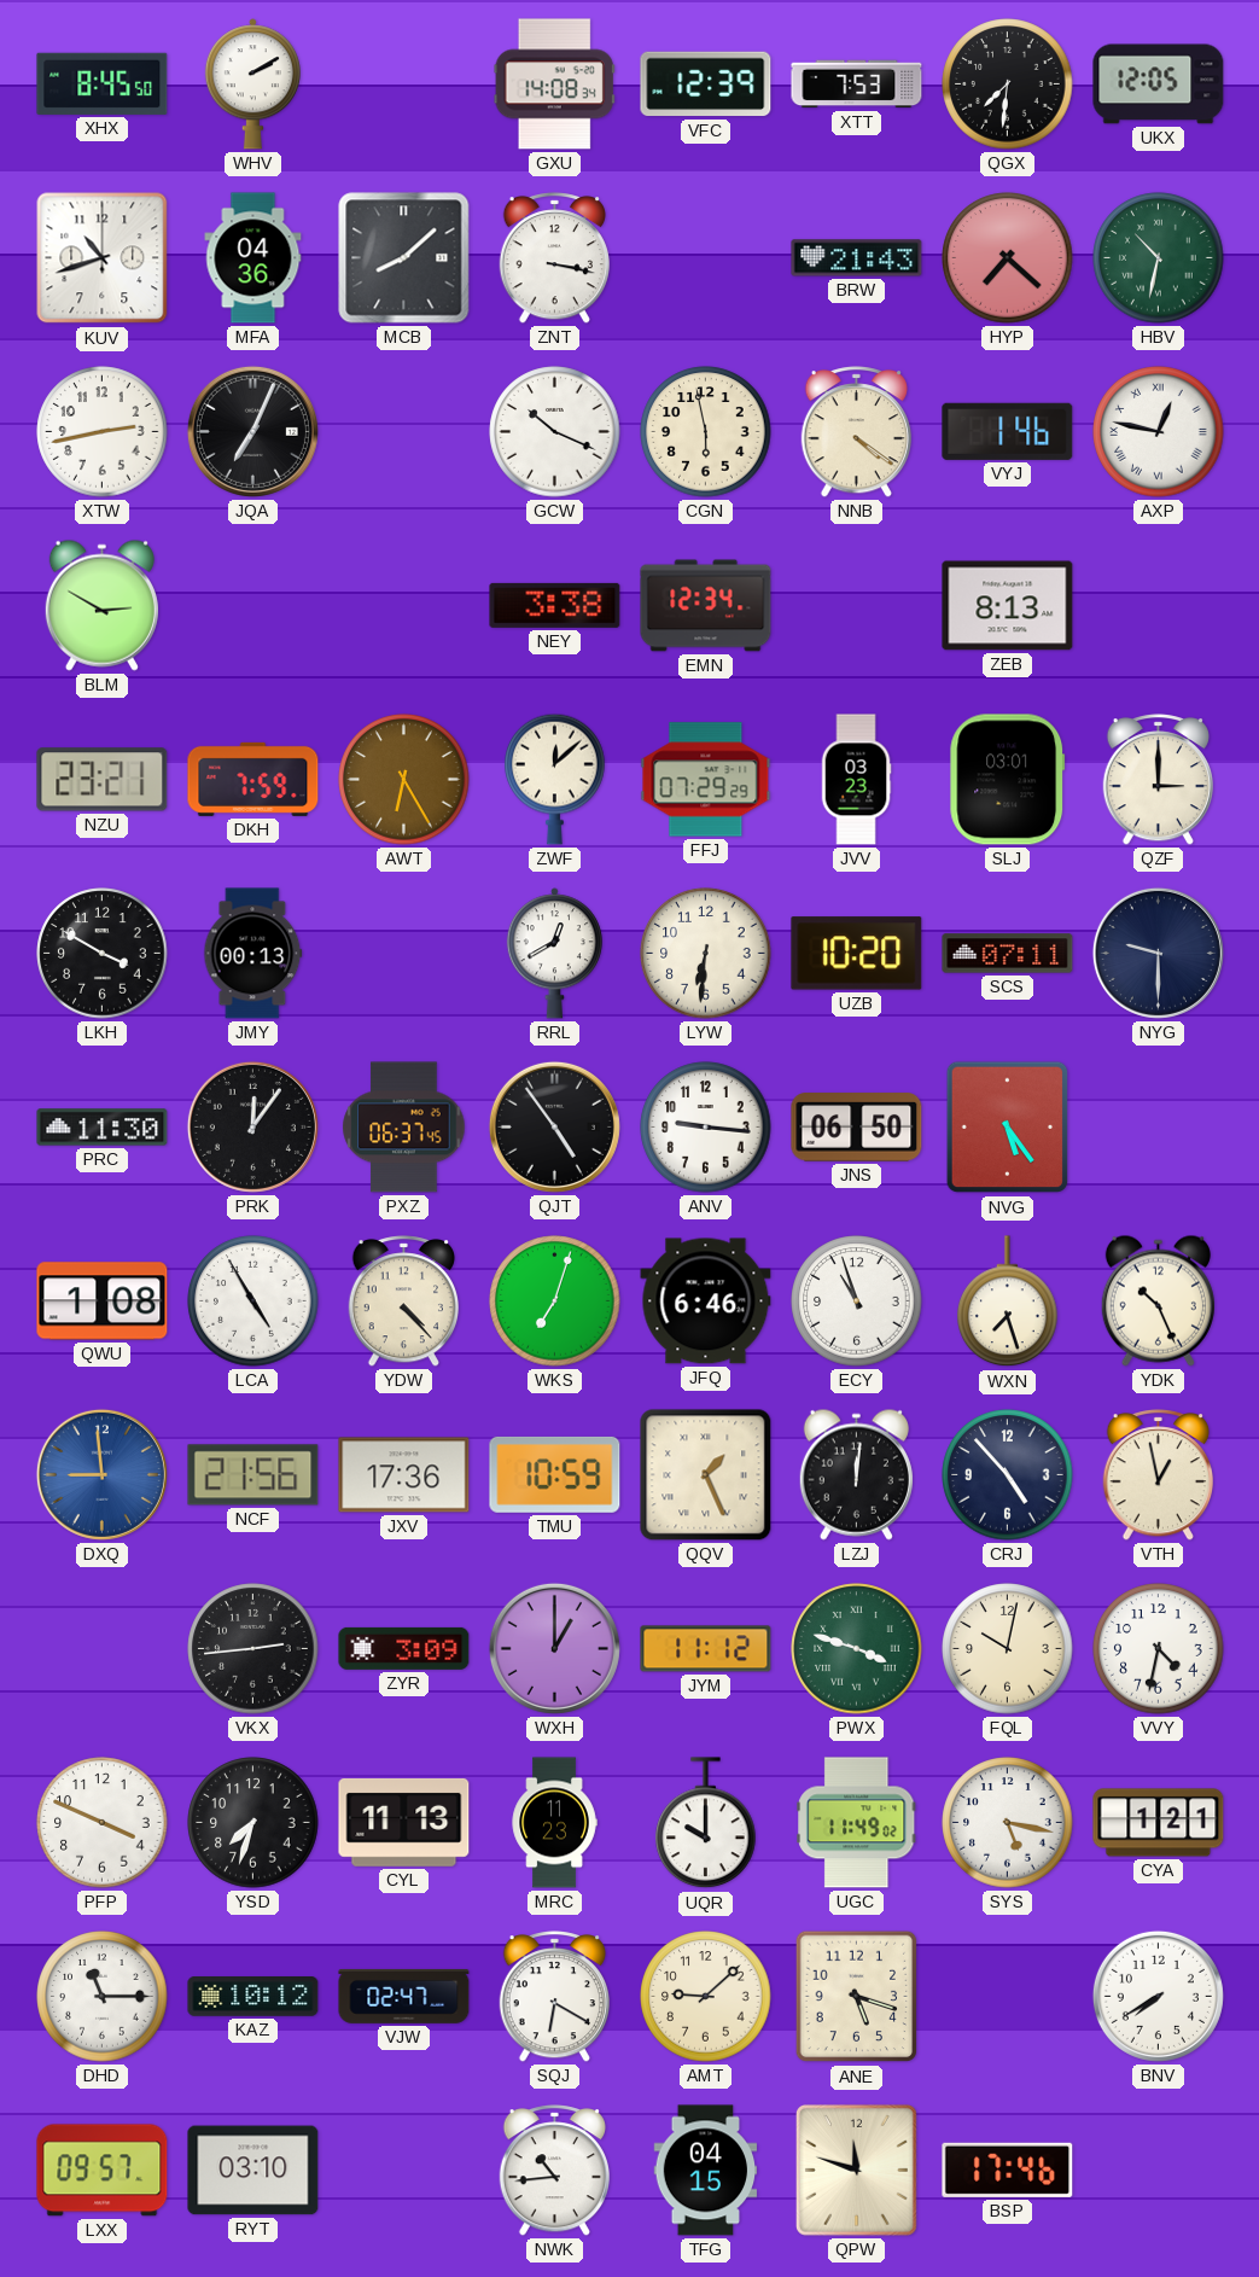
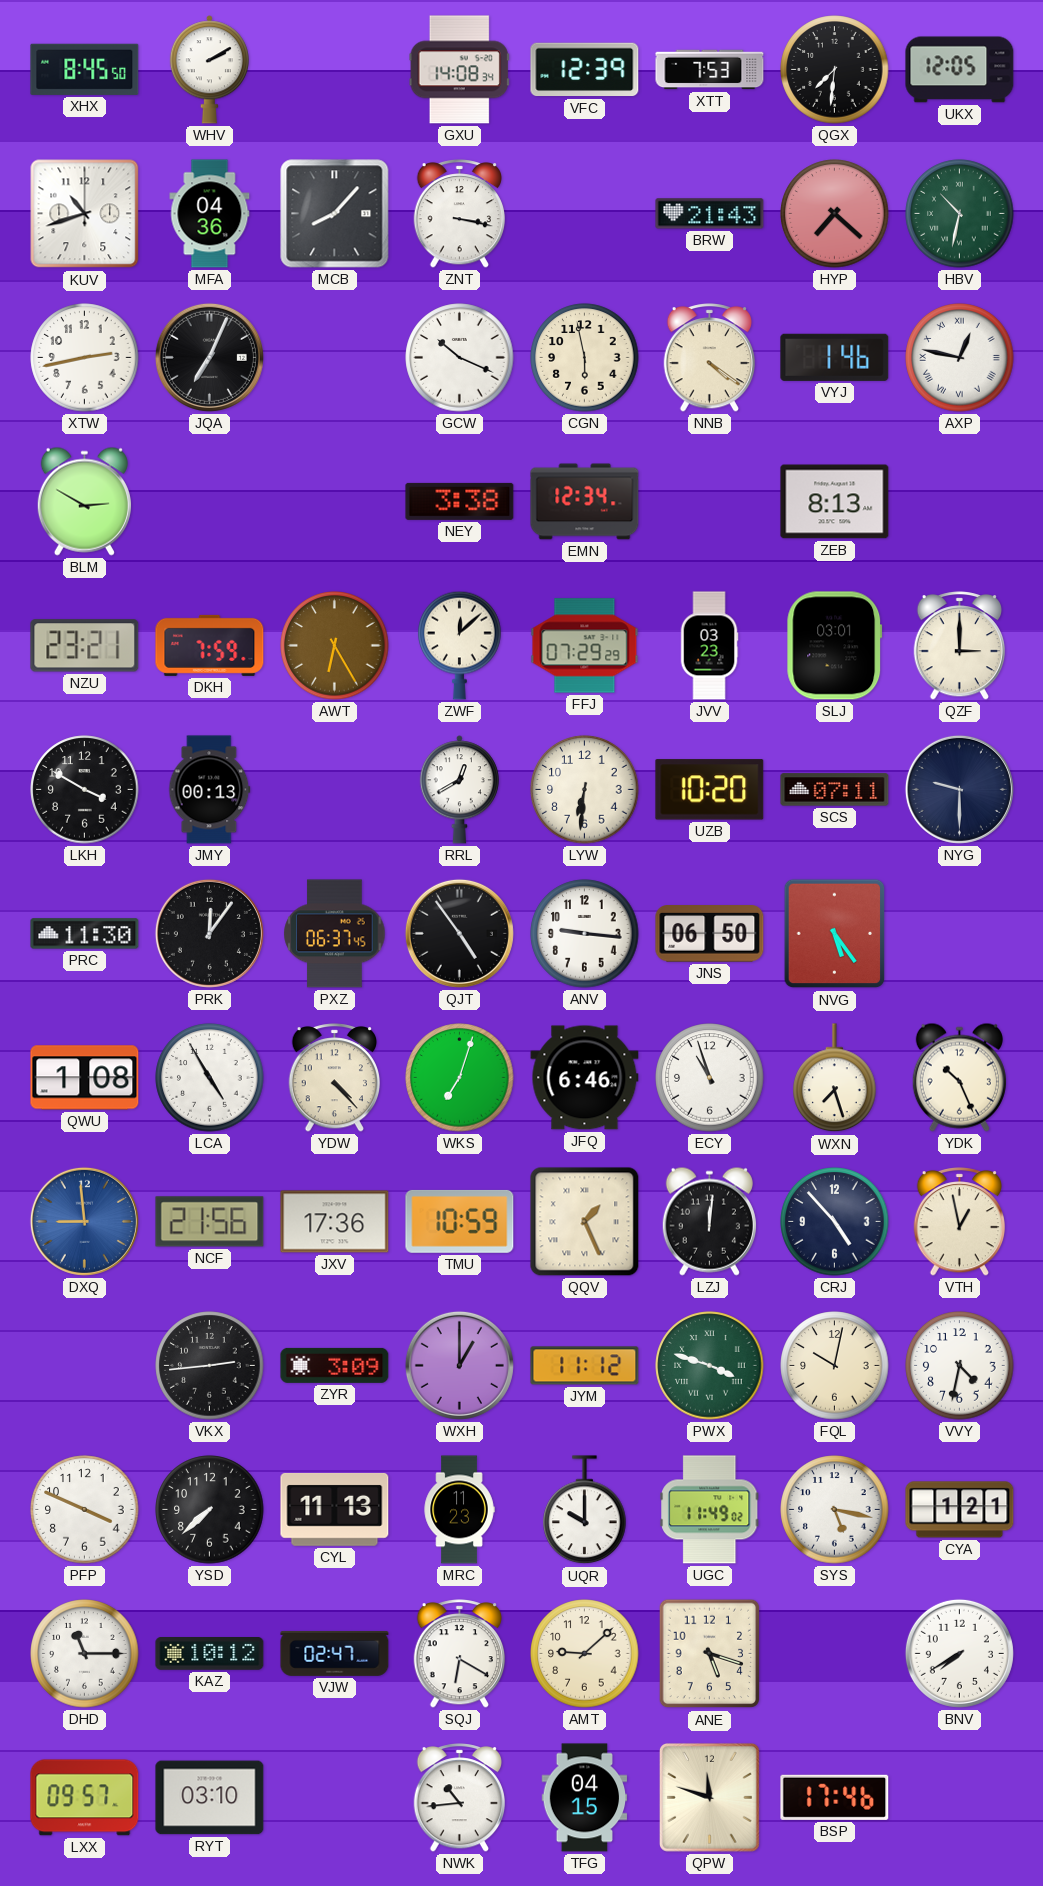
MCB: 8:08 -> 8:07
YSD: 7:33 -> 7:38
